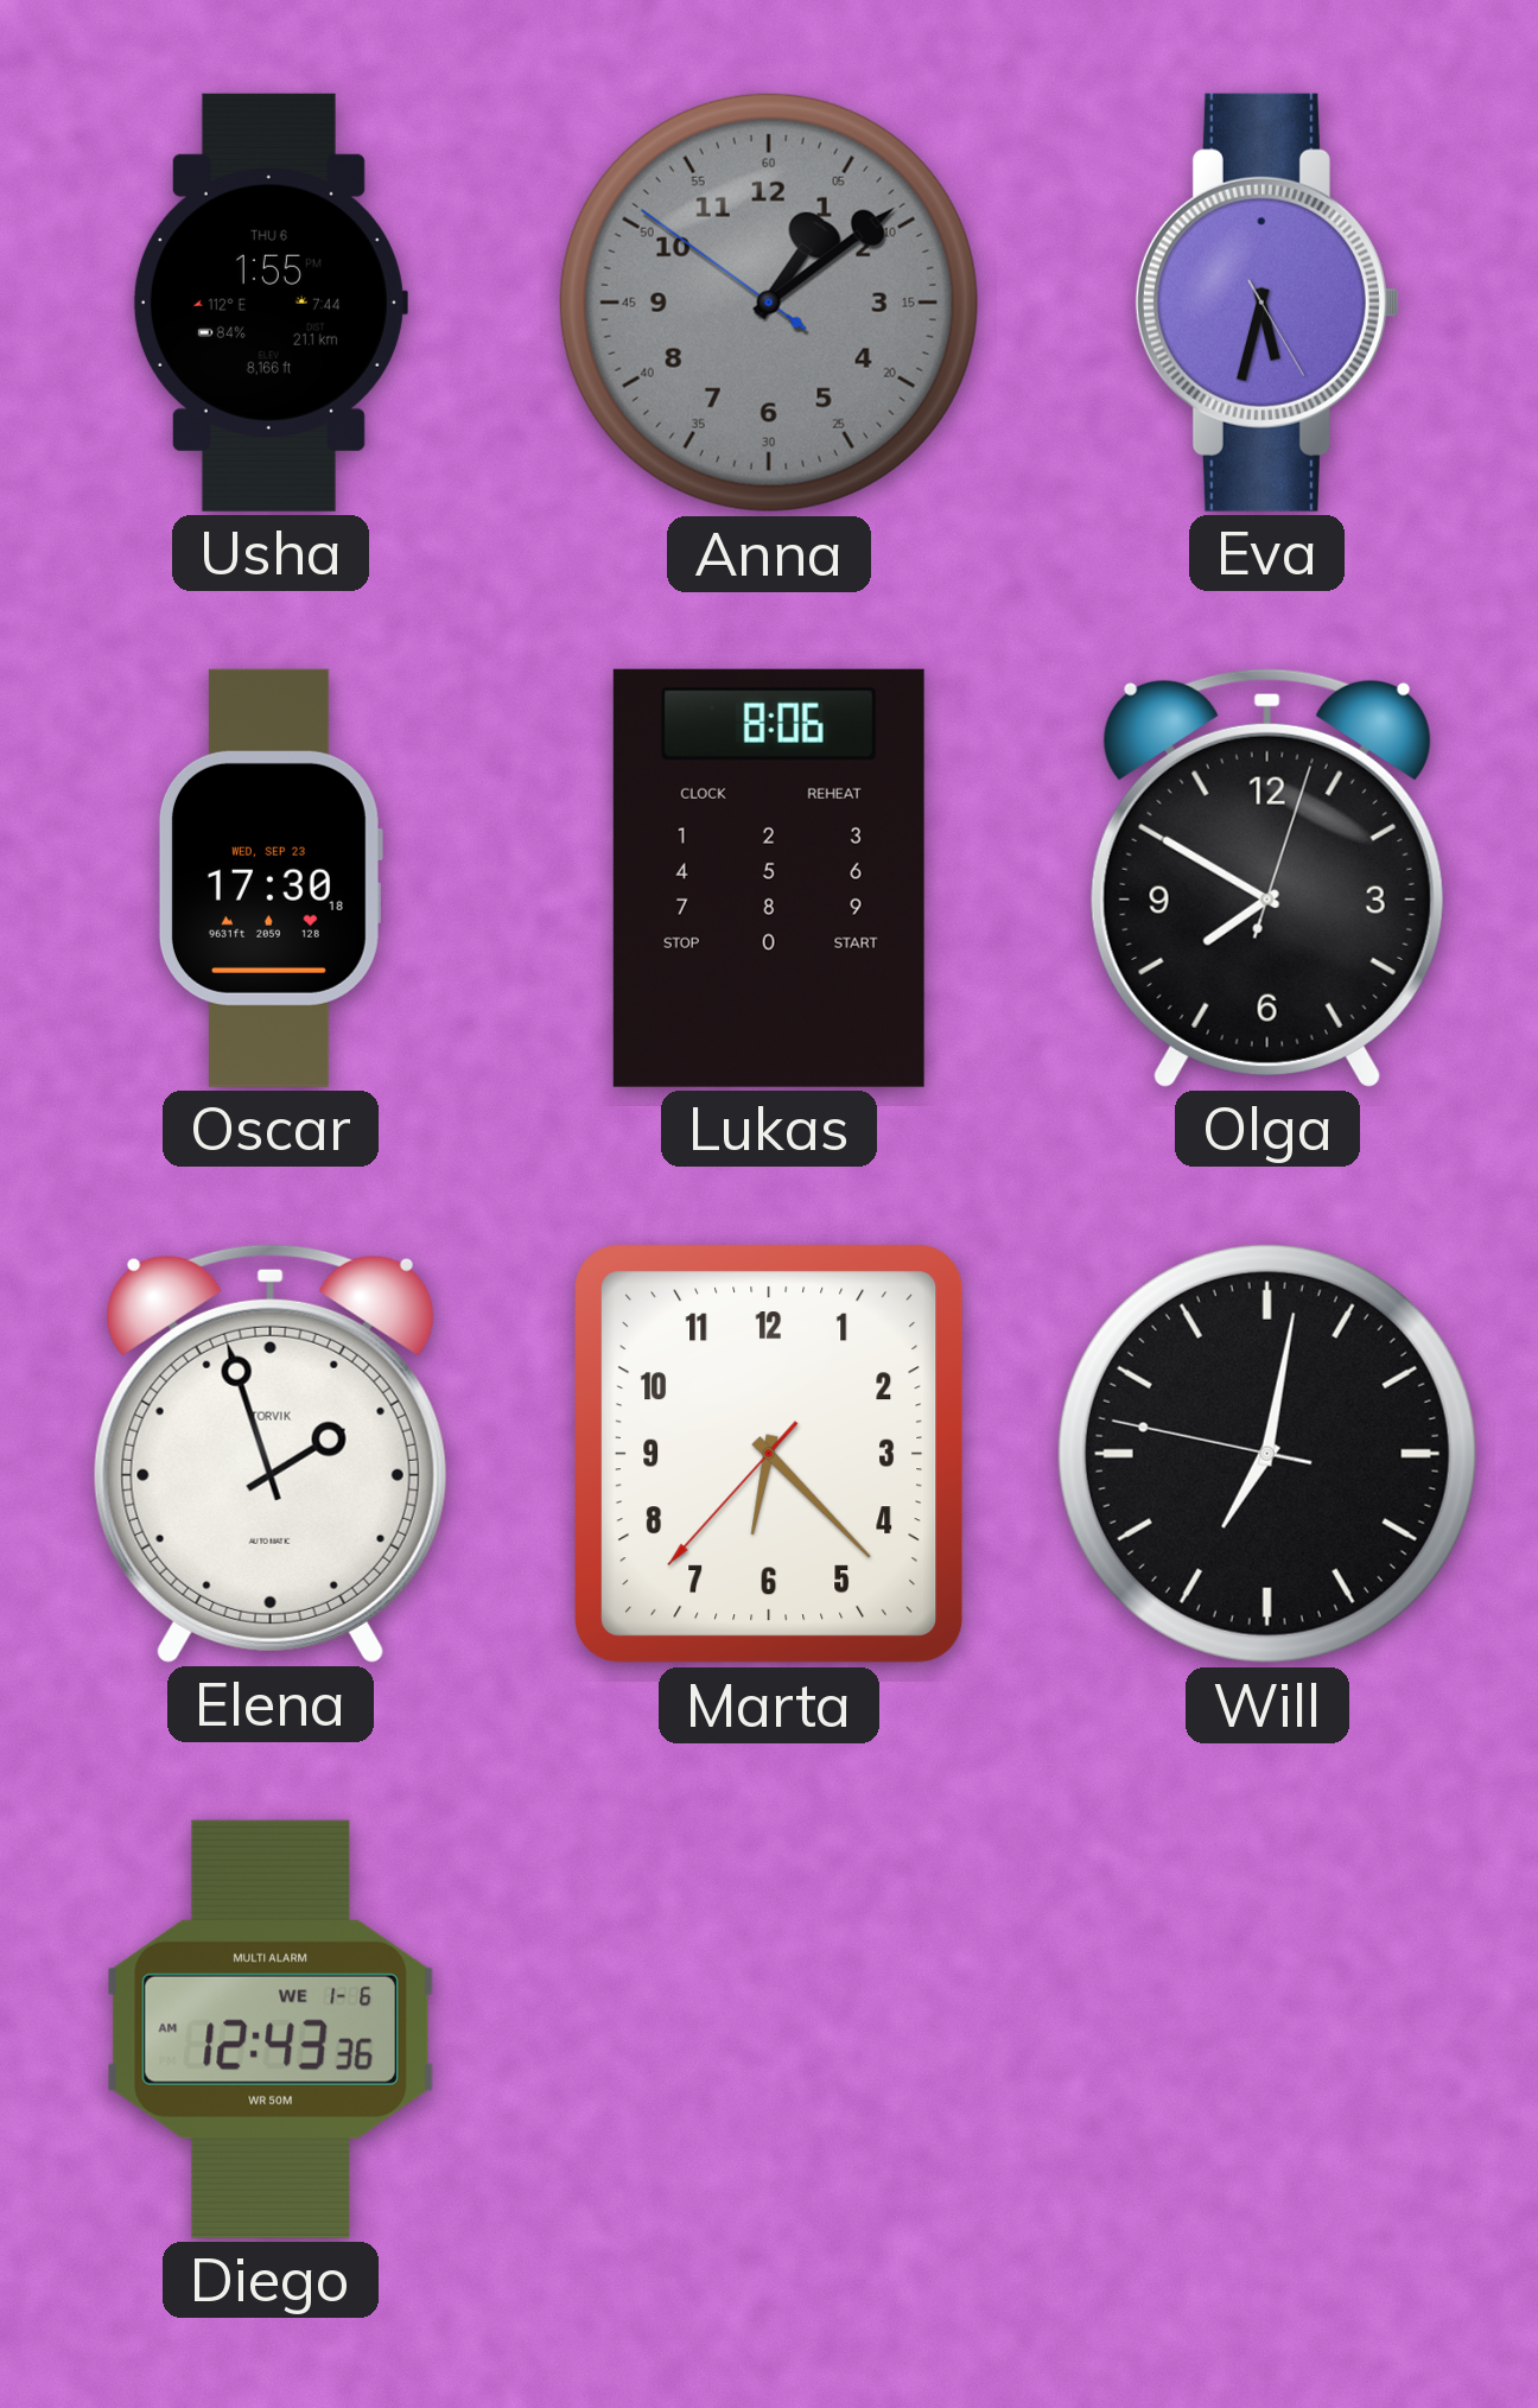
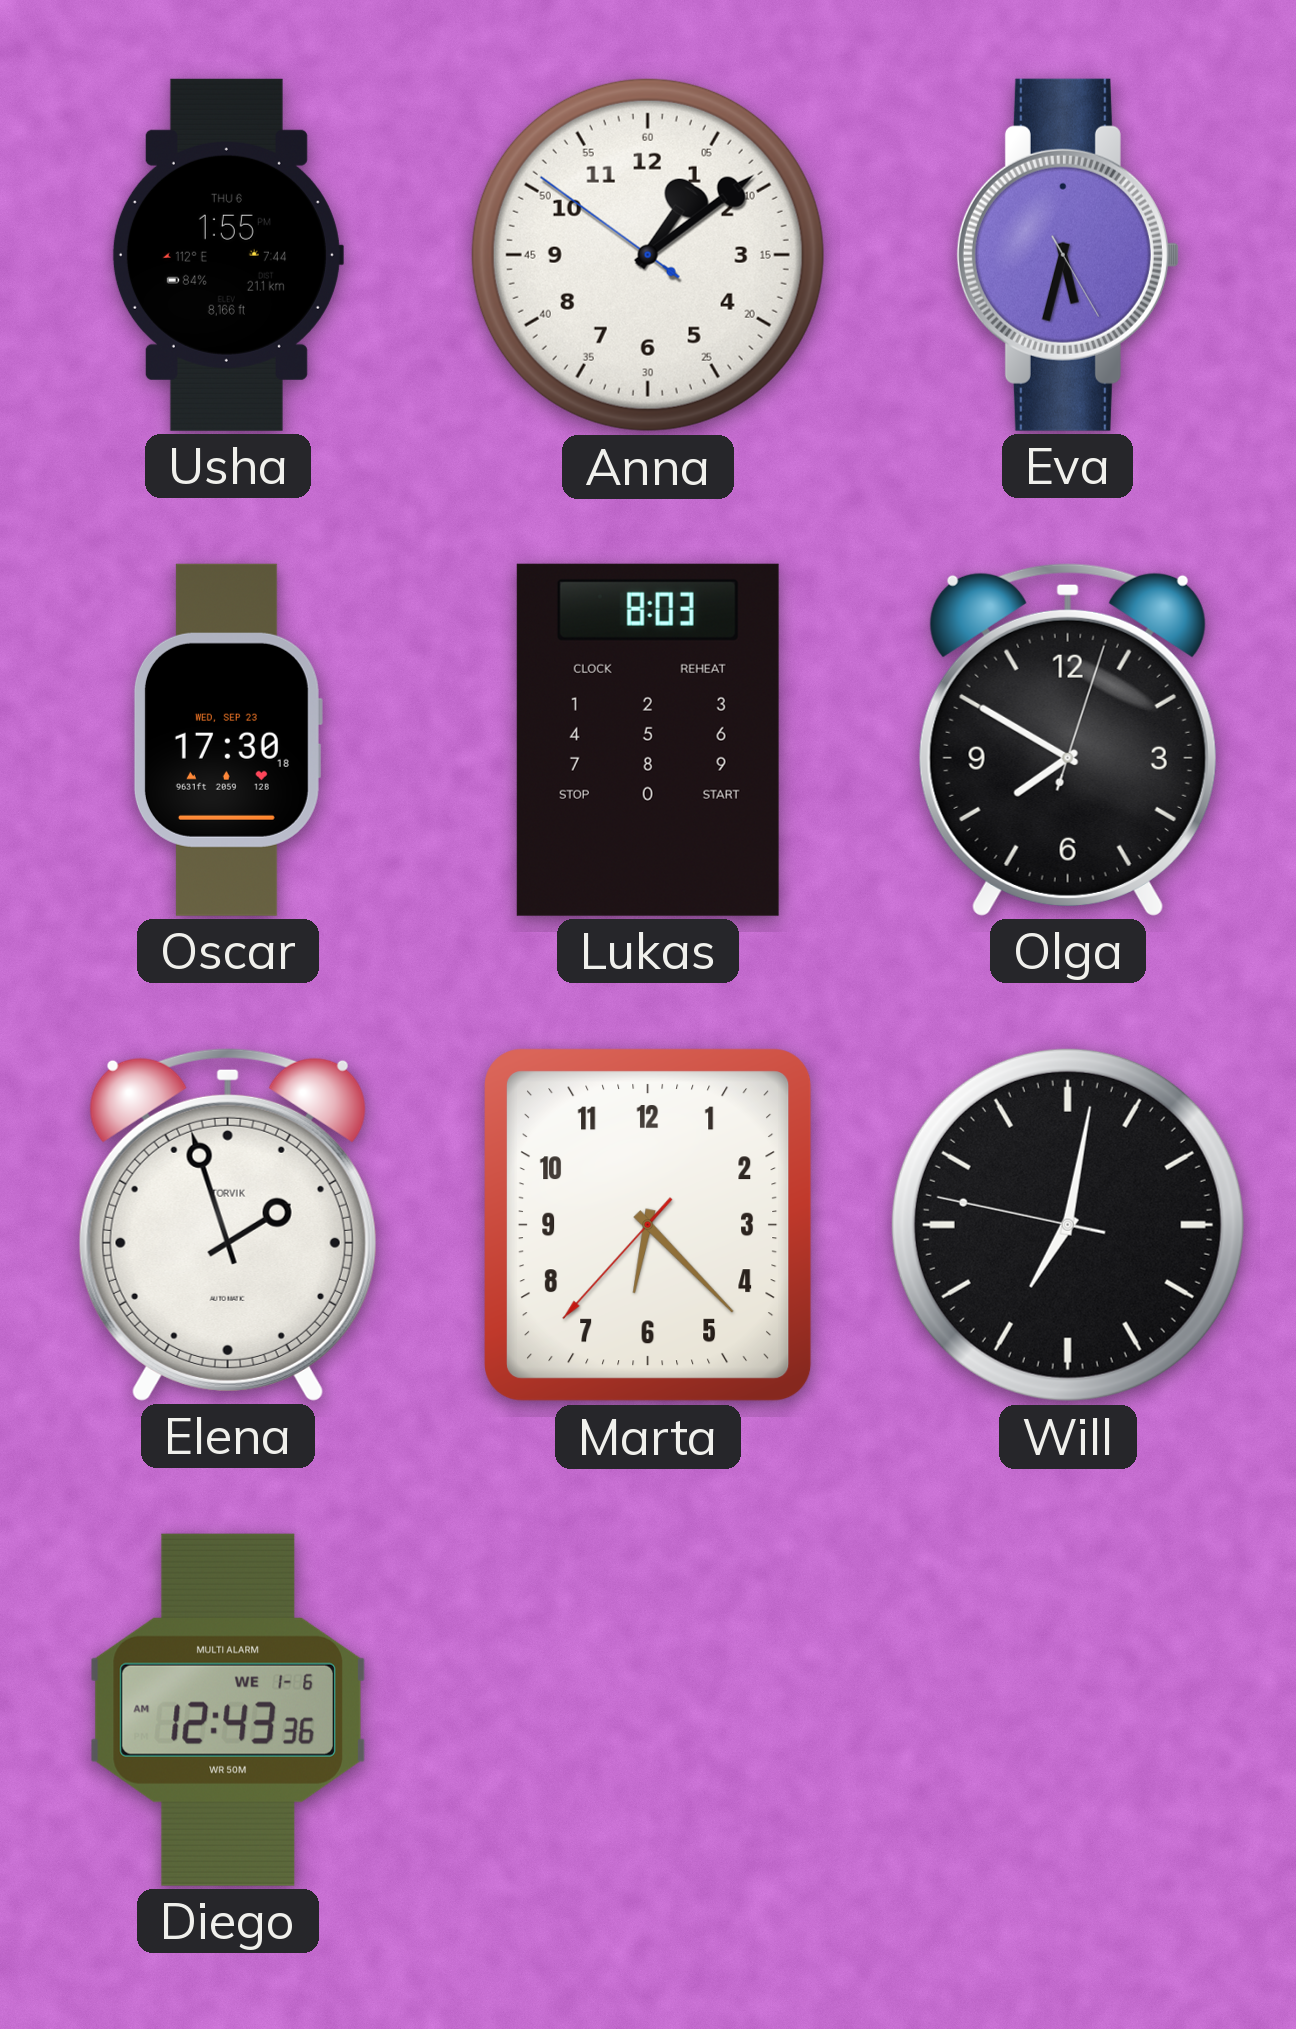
Anna dial: grey -> white
Lukas: 8:06 -> 8:03
